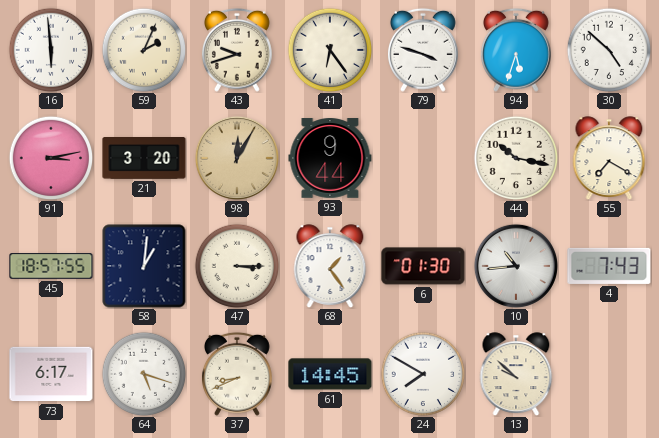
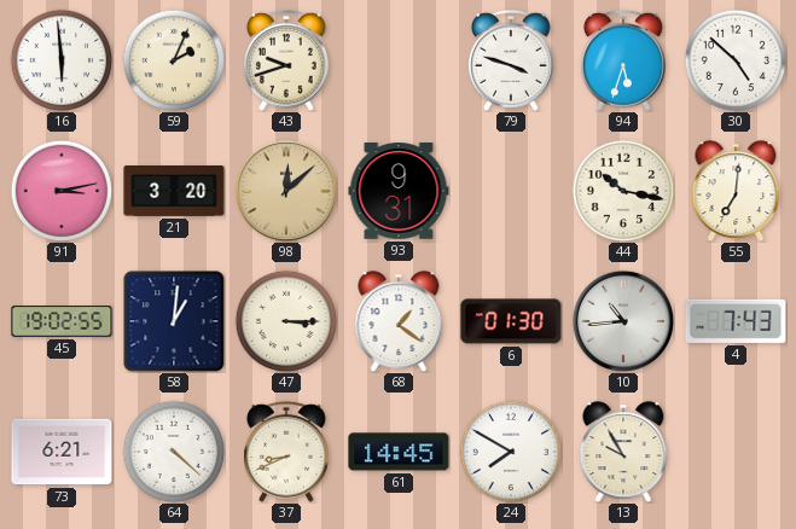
41: 6:24 -> none
98: 12:05 -> 12:08
93: 9:44 -> 9:31
55: 7:20 -> 7:01
45: 18:57 -> 19:02
68: 1:24 -> 1:21
73: 6:17 -> 6:21
64: 5:18 -> 4:22
13: 9:52 -> 9:55
